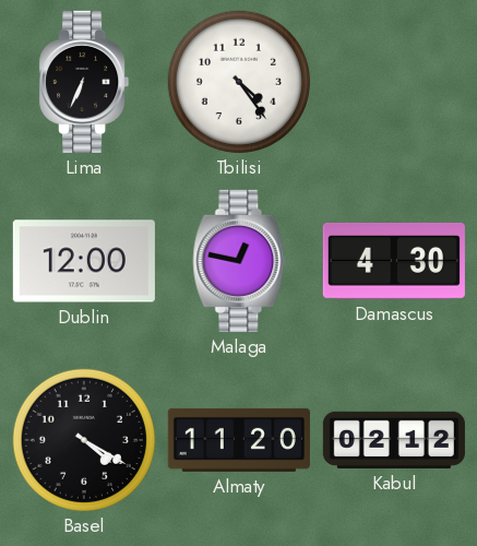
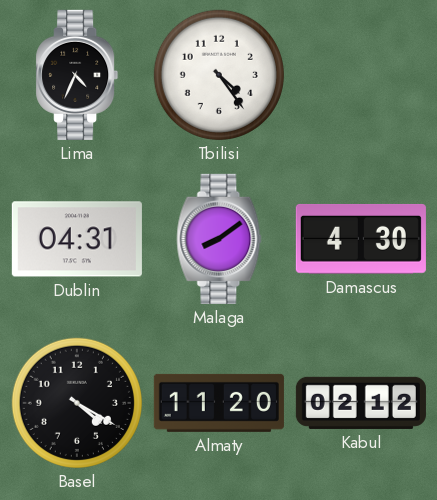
Lima: 6:34 -> 4:34
Dublin: 12:00 -> 04:31
Malaga: 12:47 -> 8:09
